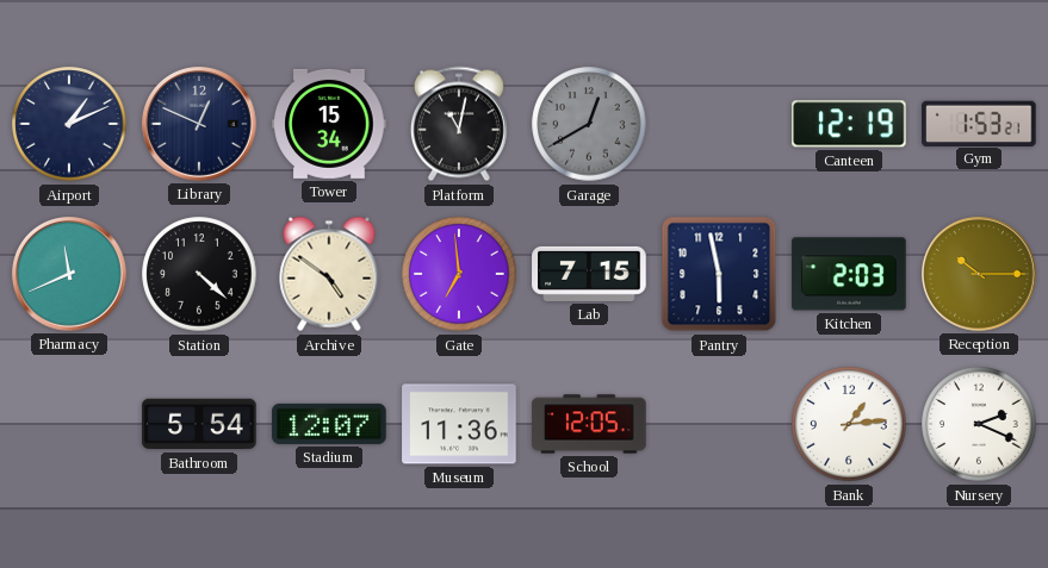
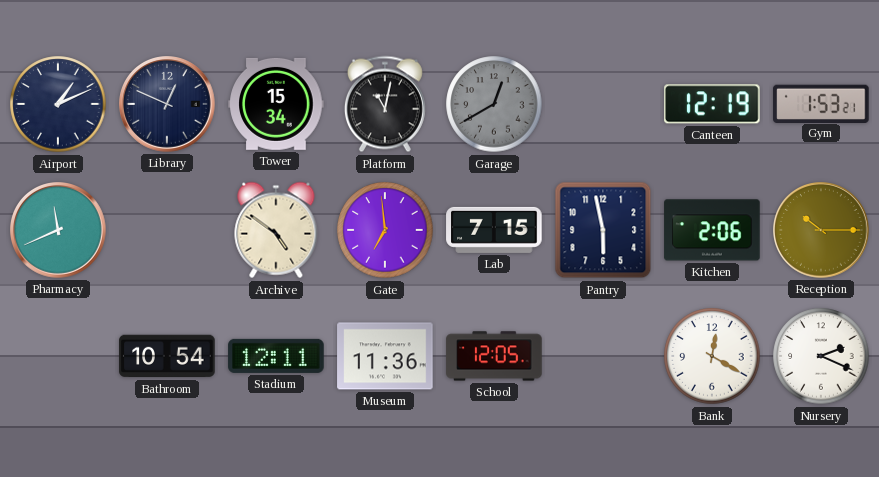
Station: 4:22 -> none
Kitchen: 2:03 -> 2:06
Bathroom: 5:54 -> 10:54
Stadium: 12:07 -> 12:11
Bank: 1:14 -> 12:20
